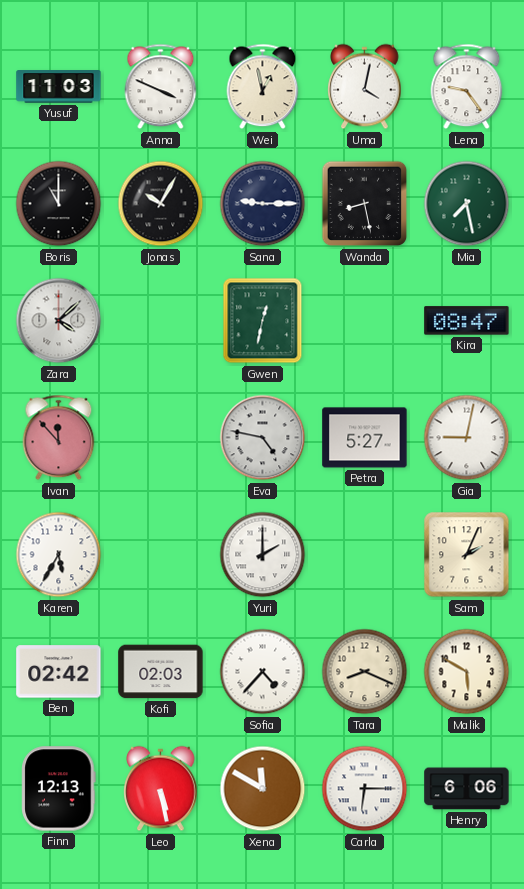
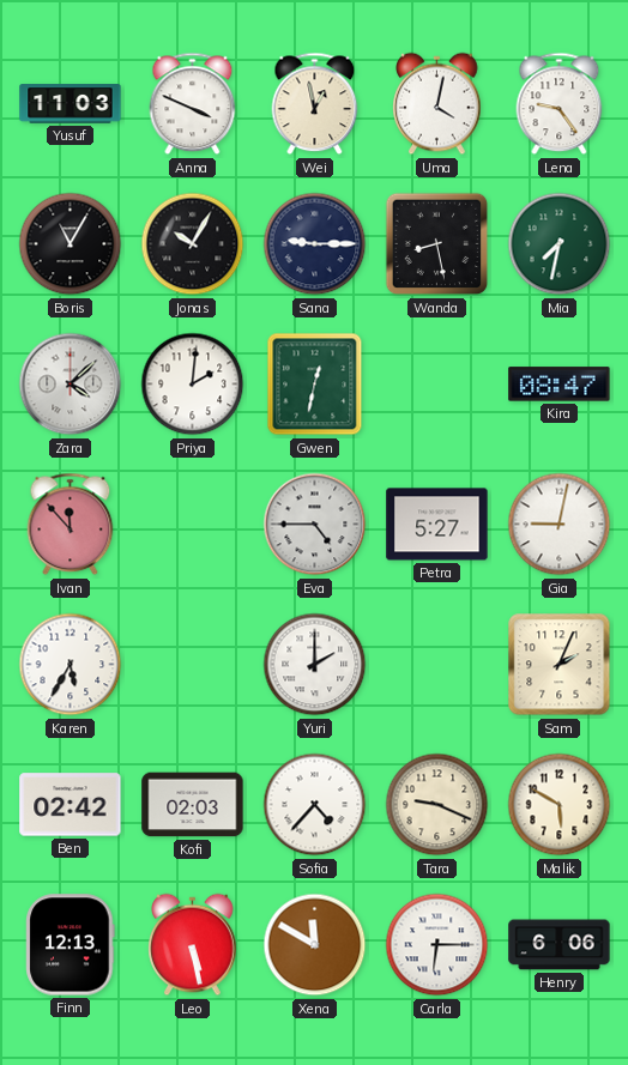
Boris: 11:00 -> 11:05
Mia: 7:28 -> 7:32
Priya: none -> 2:01
Eva: 4:47 -> 4:45
Tara: 8:19 -> 9:19
